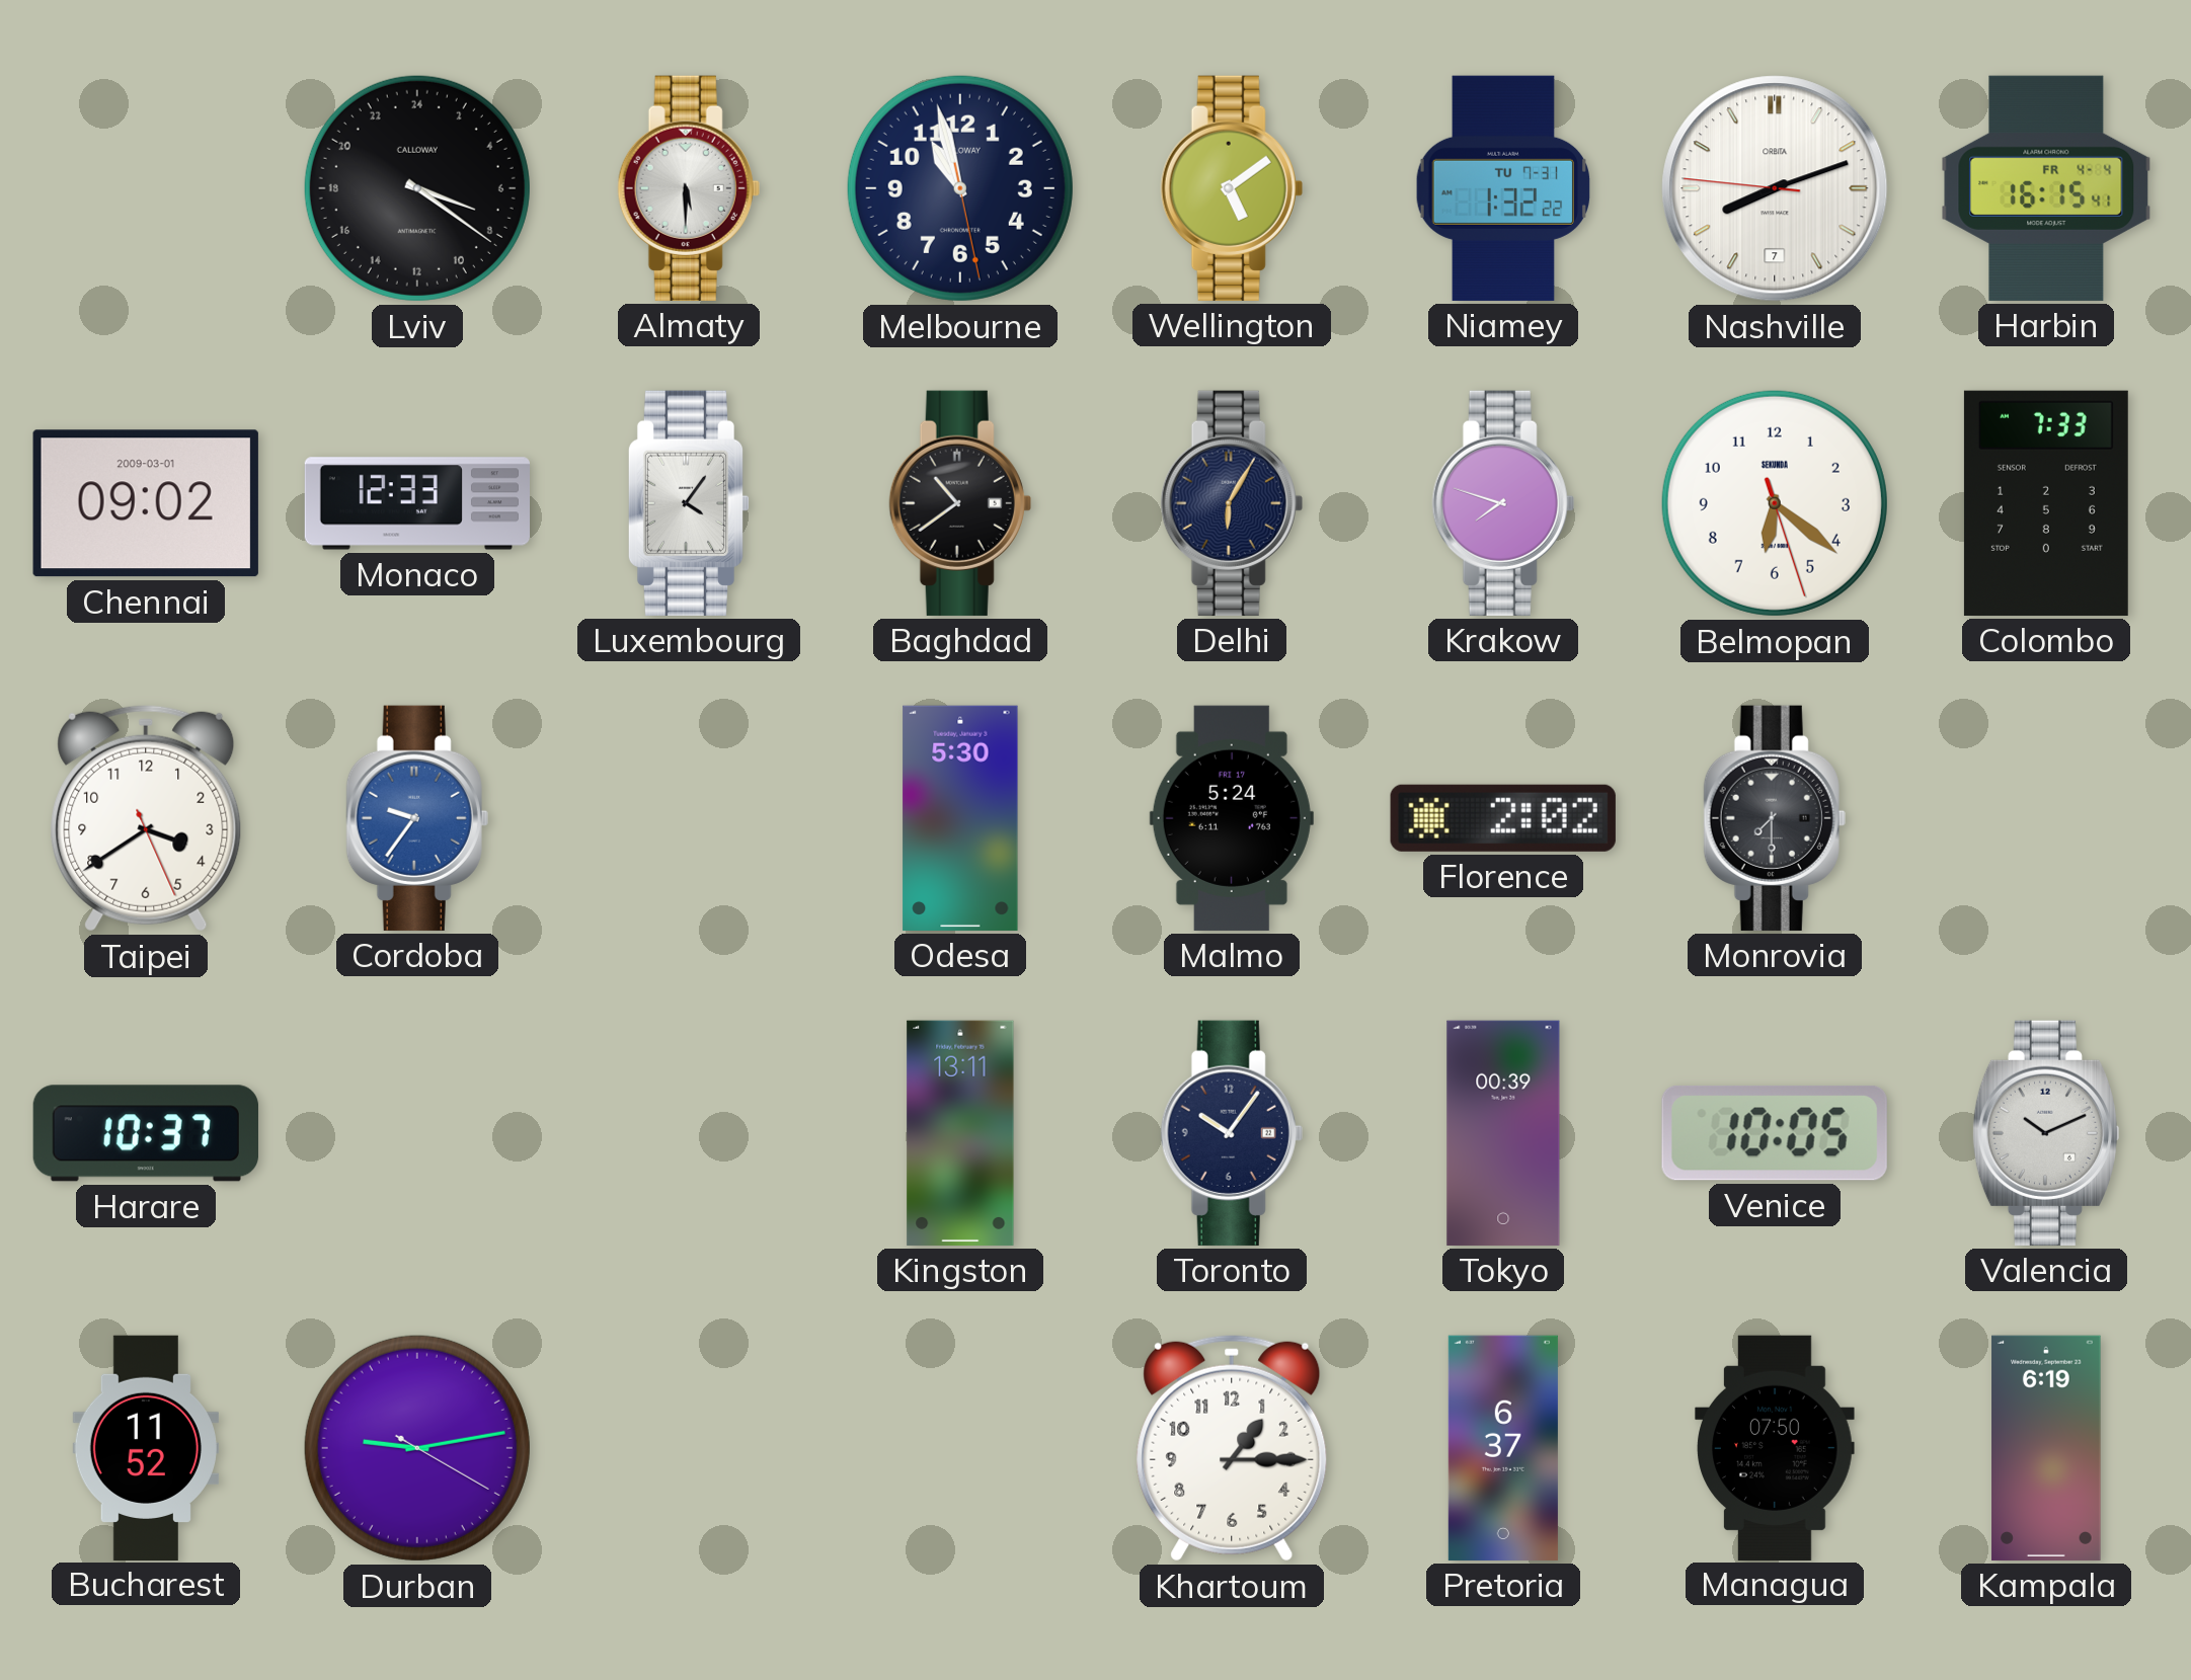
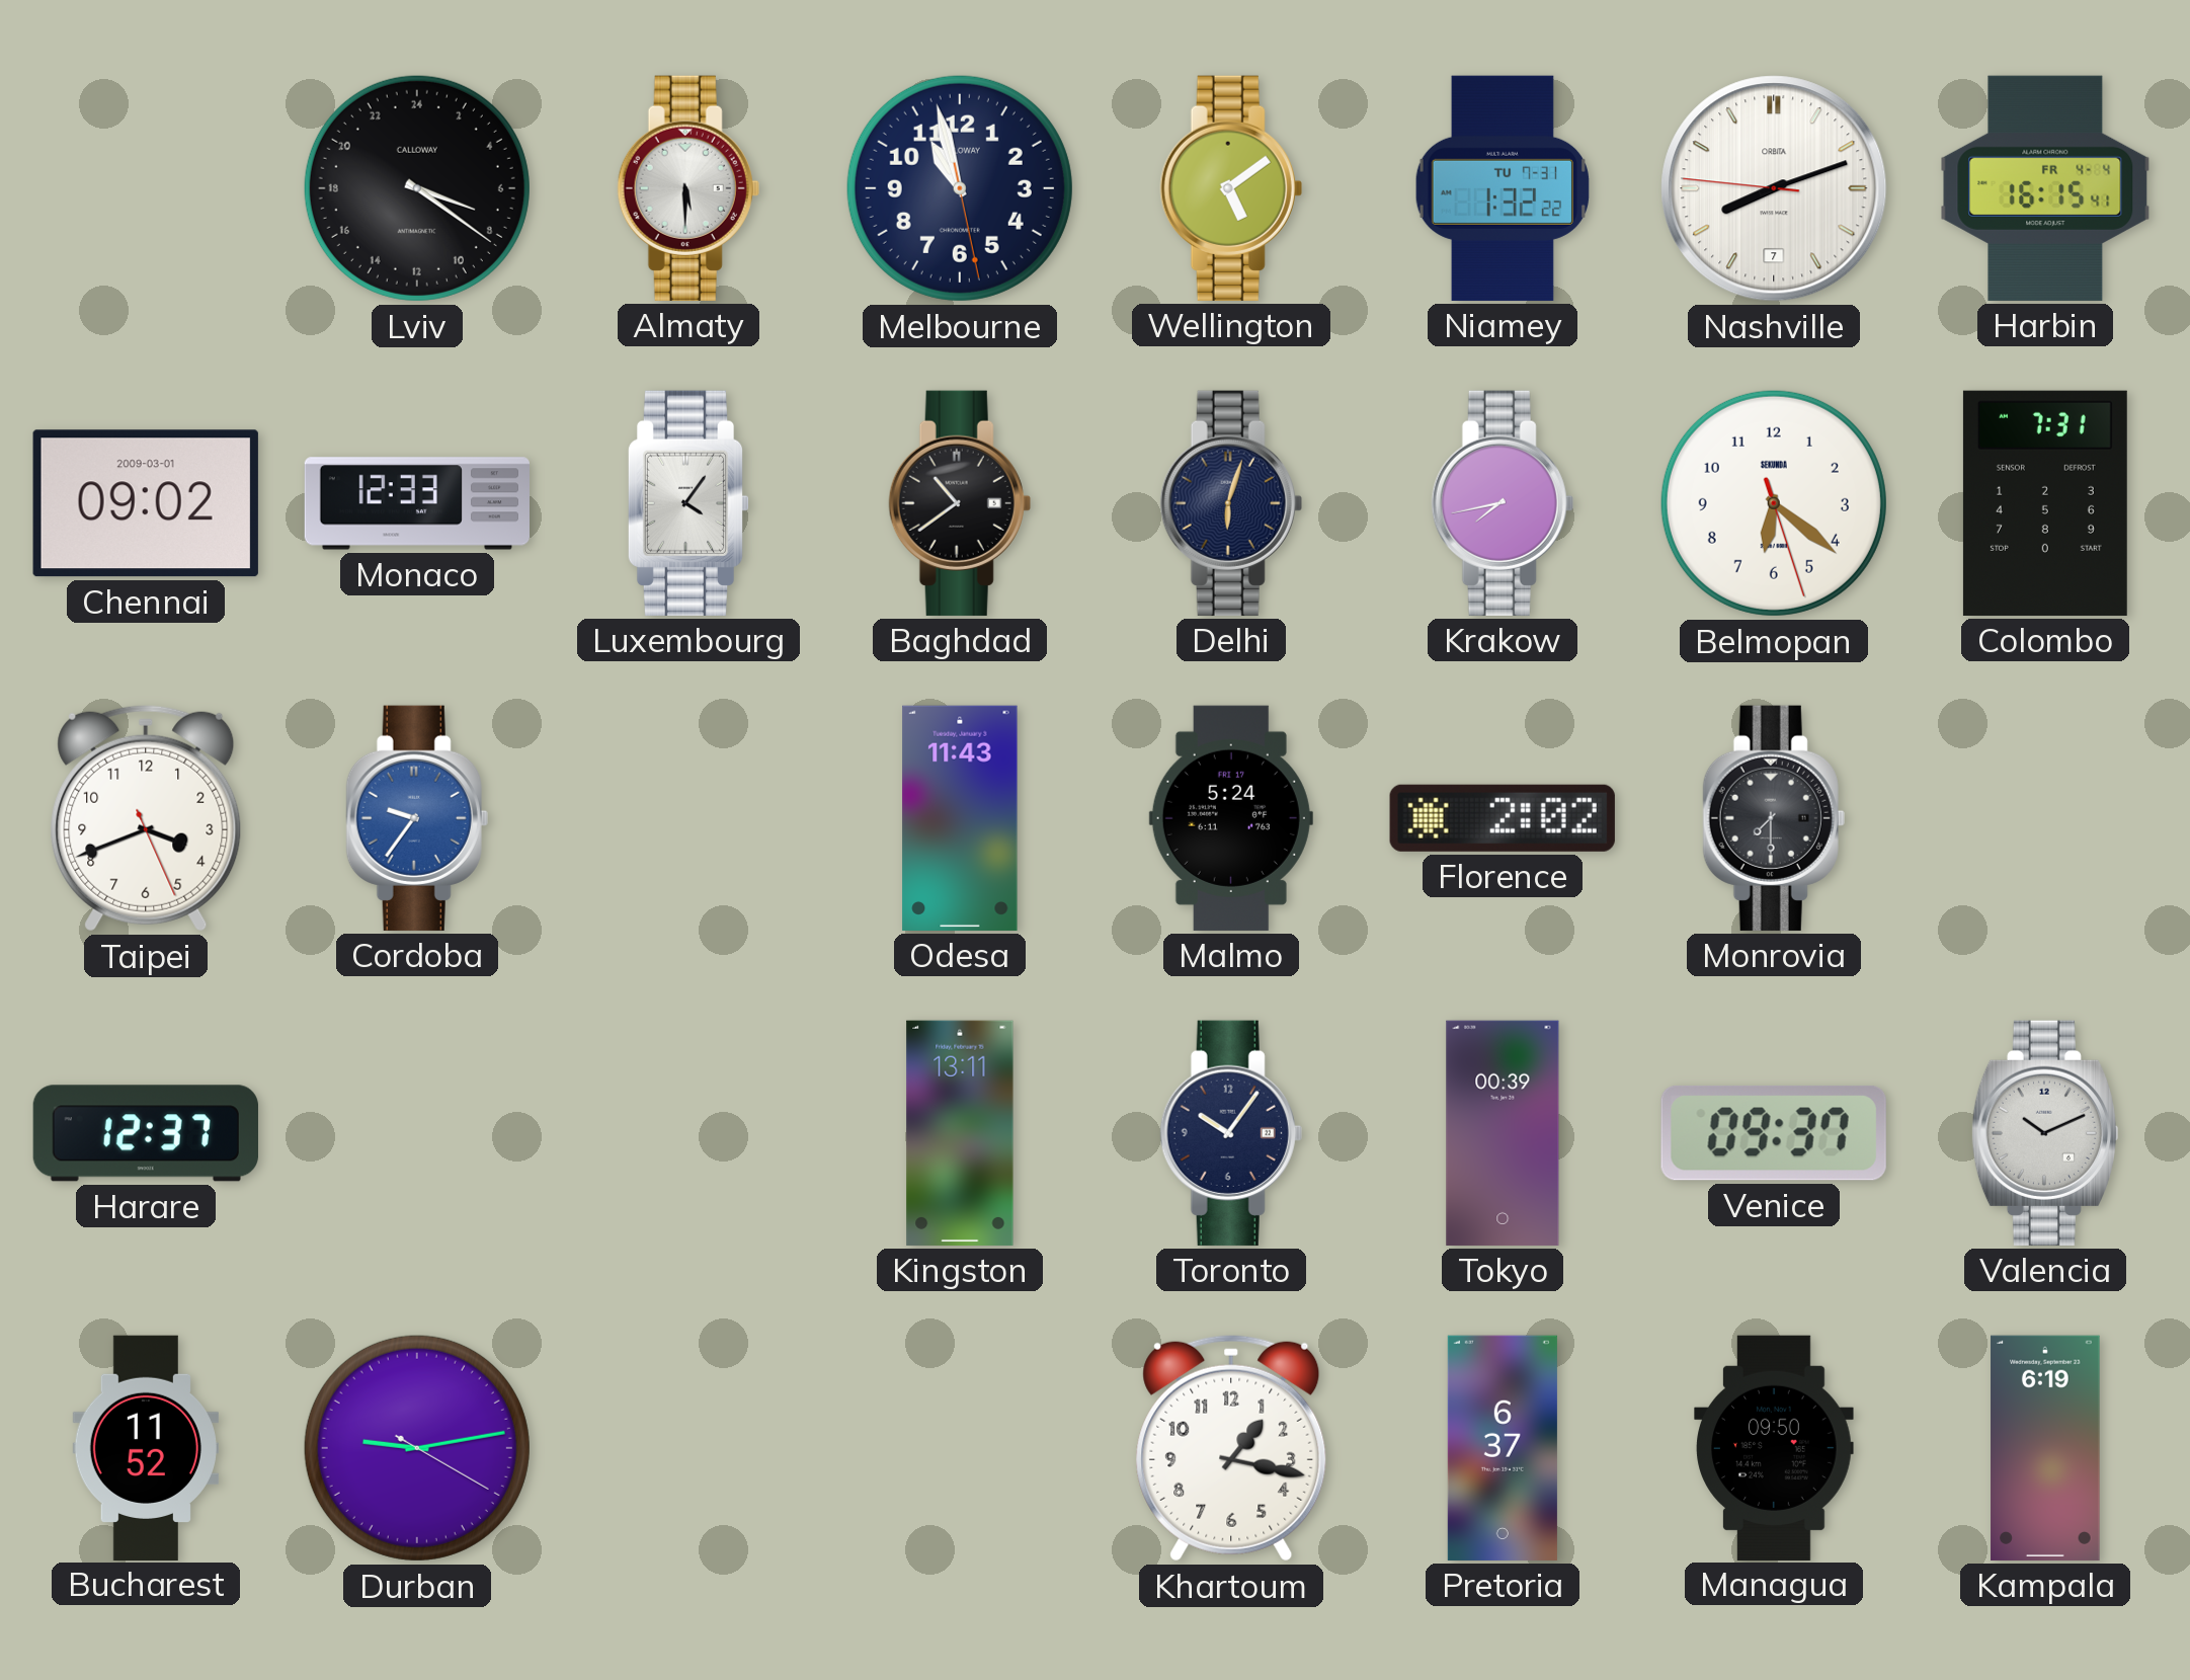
Delhi: 6:05 -> 6:03
Krakow: 7:48 -> 7:43
Colombo: 7:33 -> 7:31
Taipei: 3:39 -> 3:41
Odesa: 5:30 -> 11:43
Harare: 10:37 -> 12:37
Venice: 10:05 -> 09:37
Khartoum: 1:15 -> 1:17
Managua: 07:50 -> 09:50
